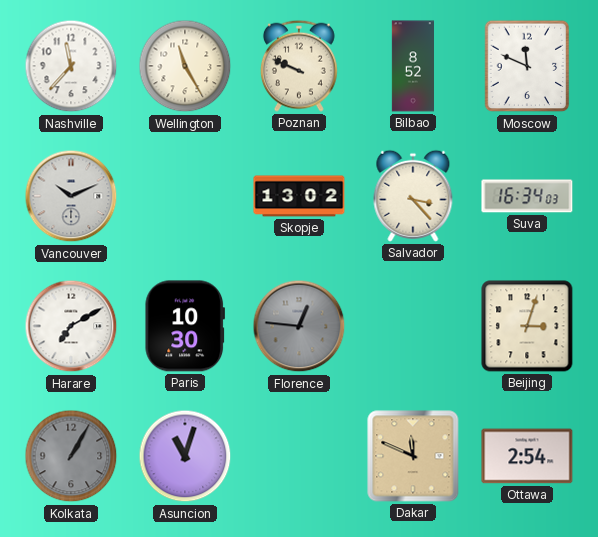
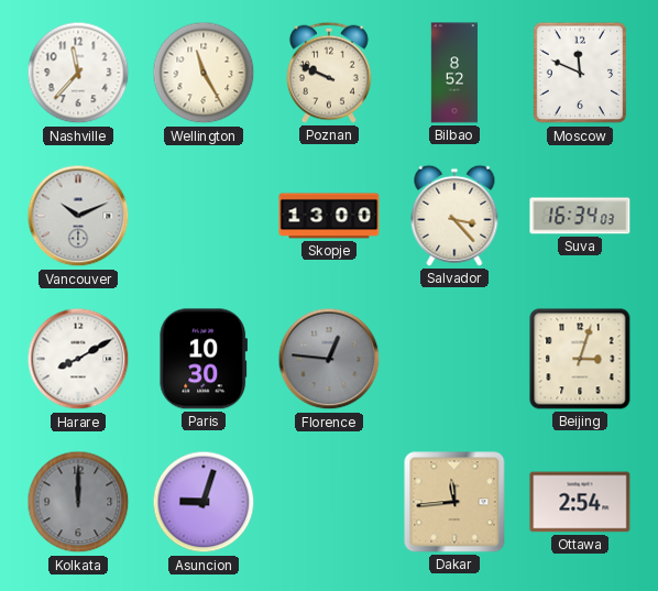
Skopje: 13:02 -> 13:00
Harare: 7:10 -> 8:10
Kolkata: 1:05 -> 12:00
Asuncion: 11:03 -> 9:03
Dakar: 11:49 -> 11:44
